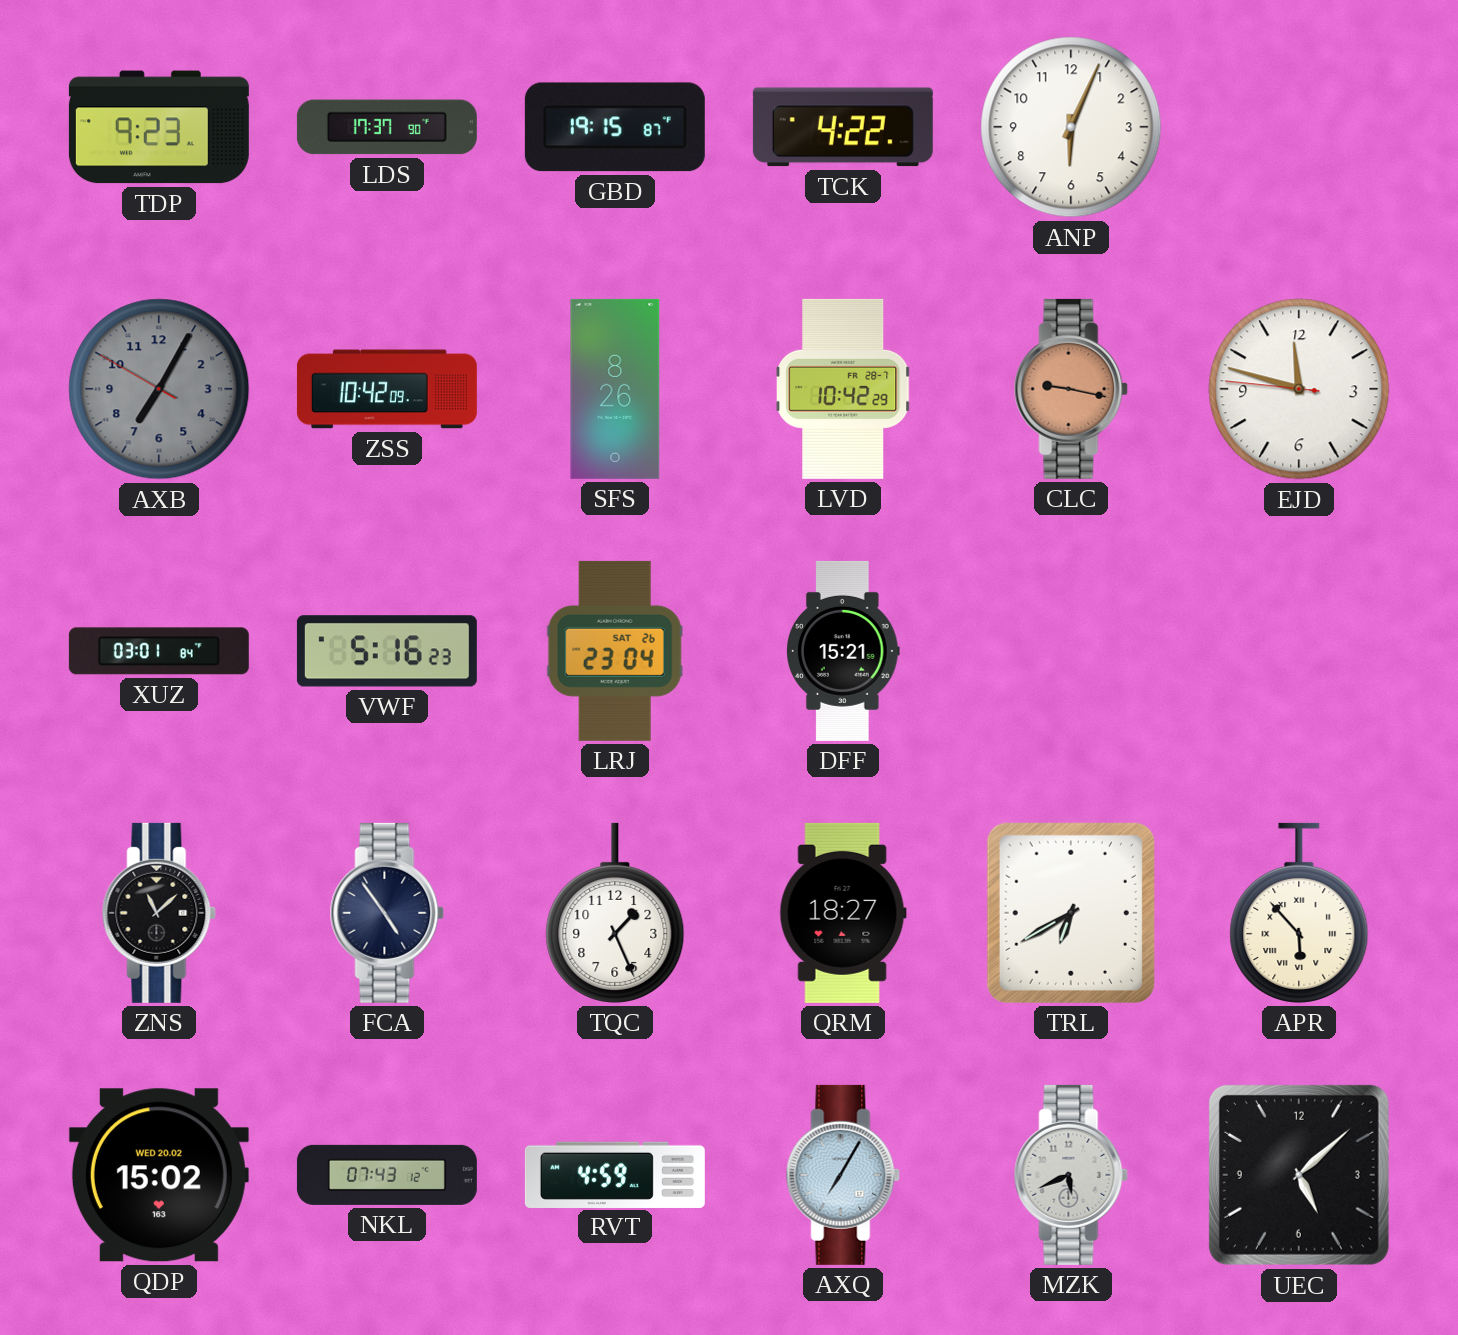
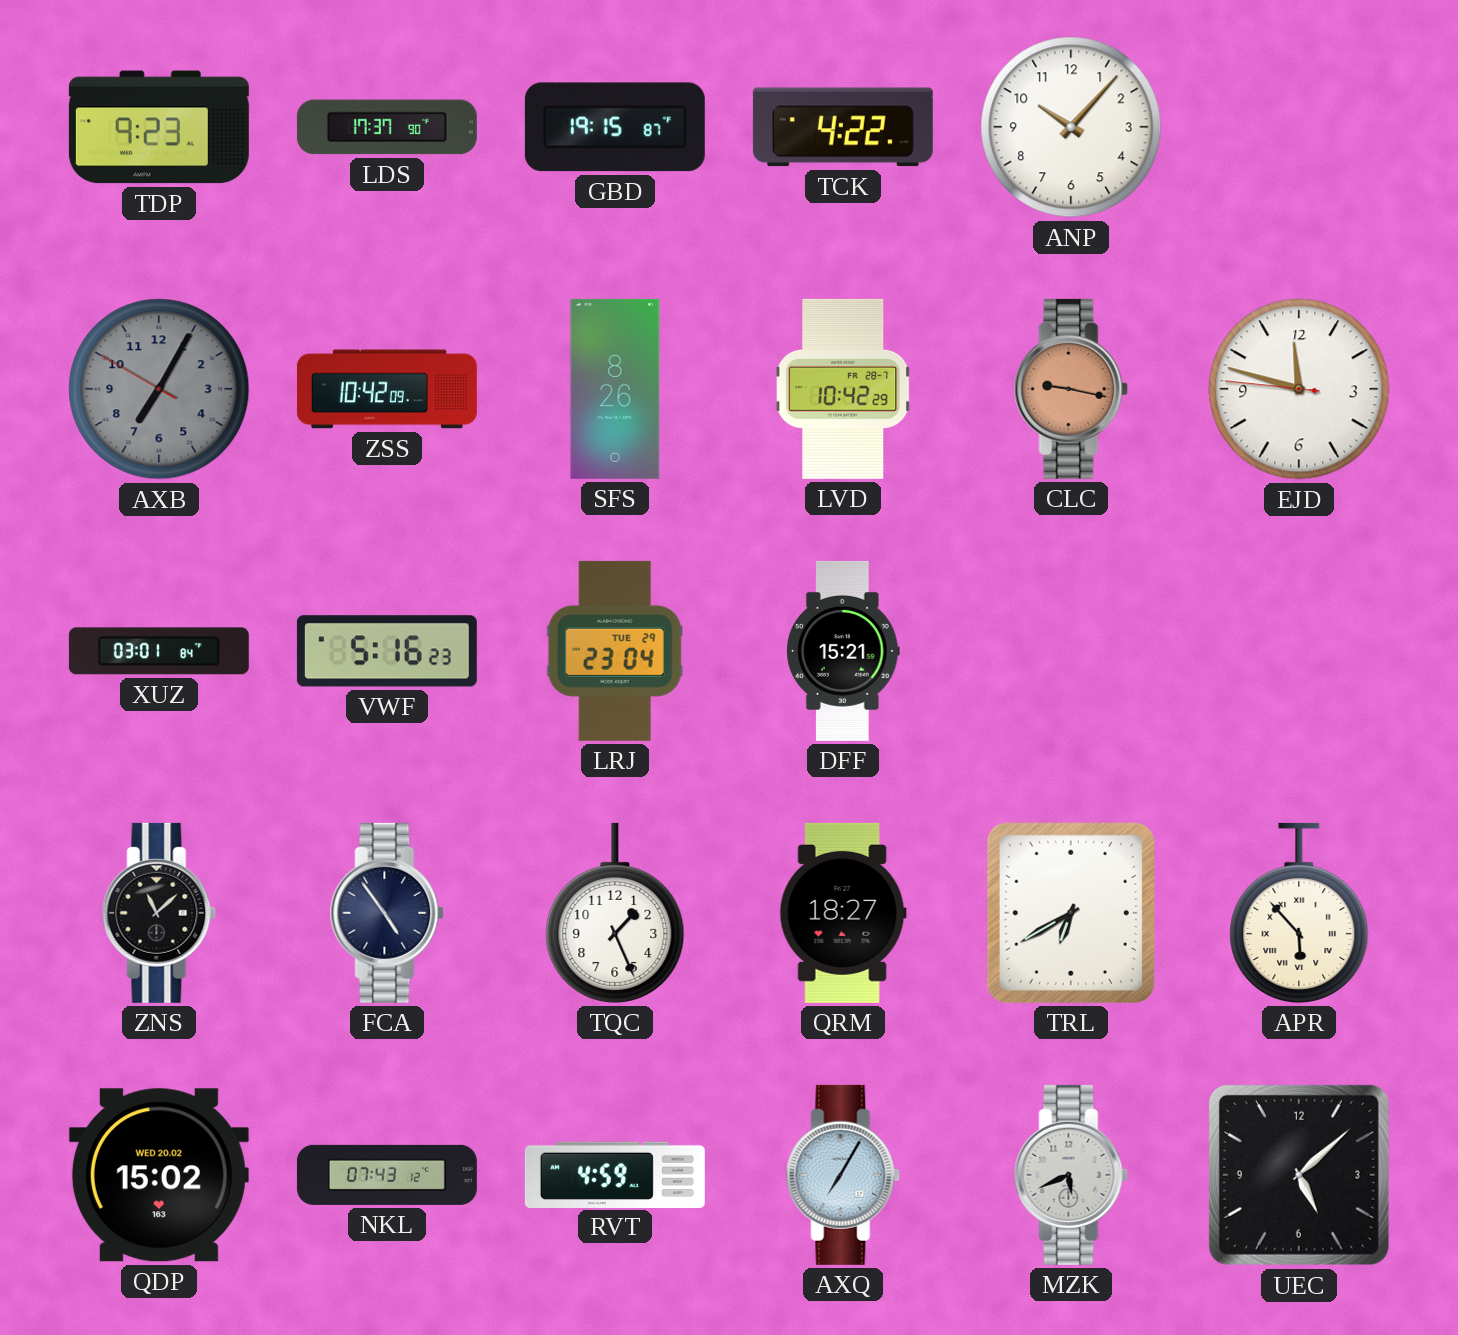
ANP: 6:04 -> 10:07
LRJ date: SAT 26 -> TUE 29
